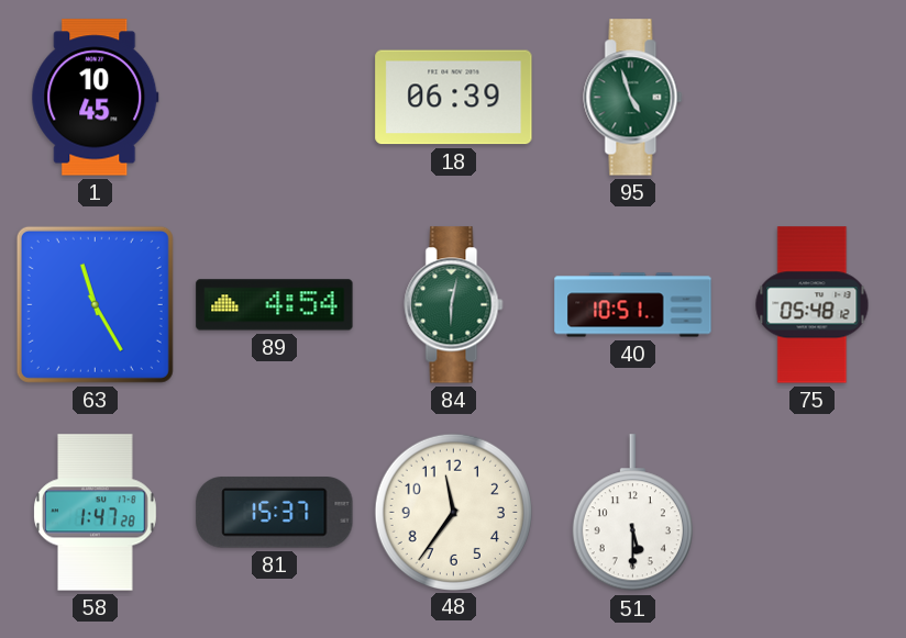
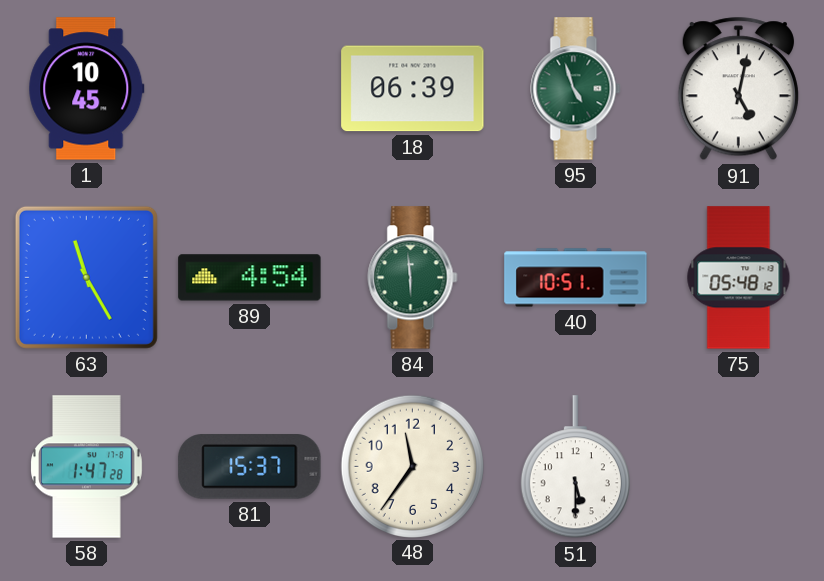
91: none -> 5:02
84: 6:02 -> 5:59
